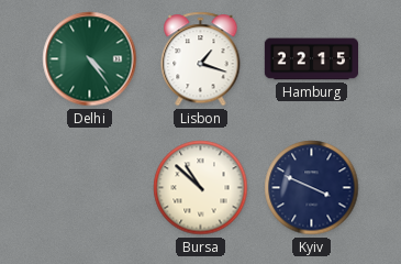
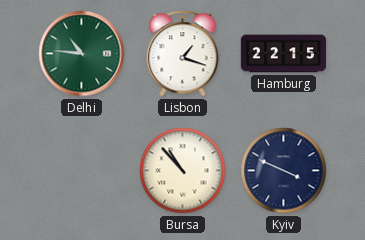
Delhi: 4:24 -> 10:46
Bursa: 10:52 -> 10:53
